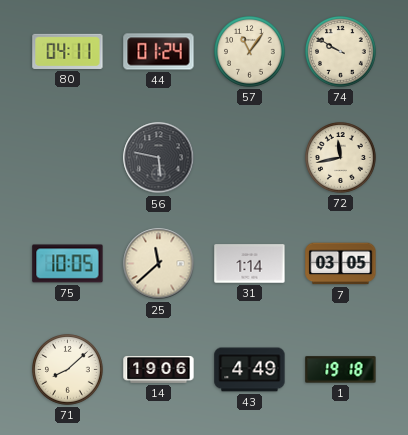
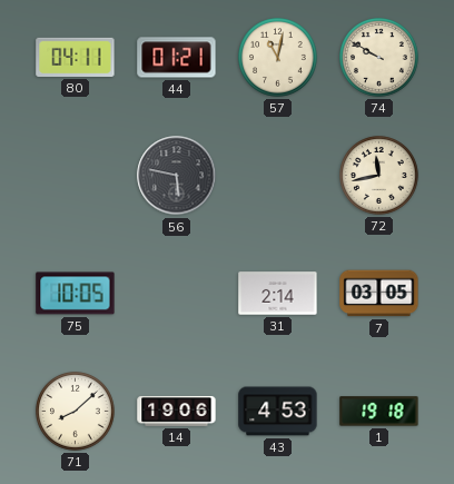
44: 01:24 -> 01:21
57: 11:06 -> 11:02
25: 11:38 -> none
31: 1:14 -> 2:14
43: 4:49 -> 4:53
